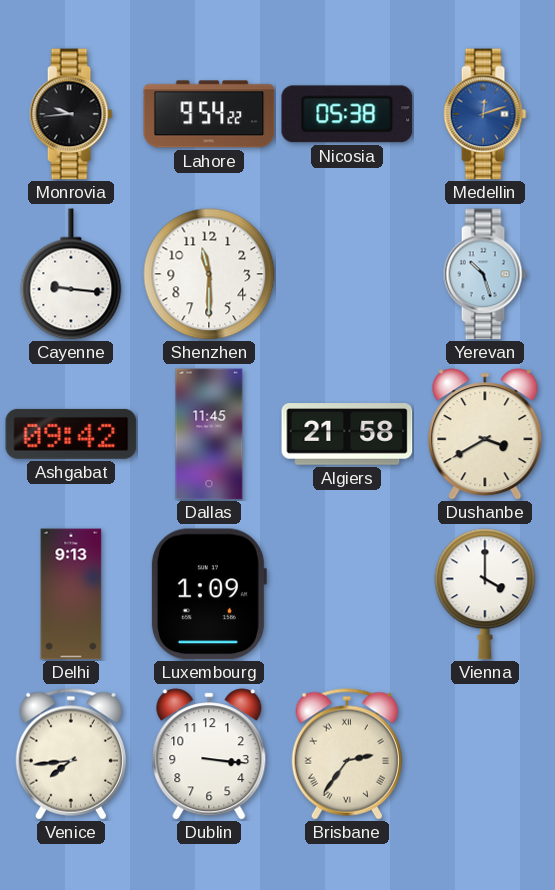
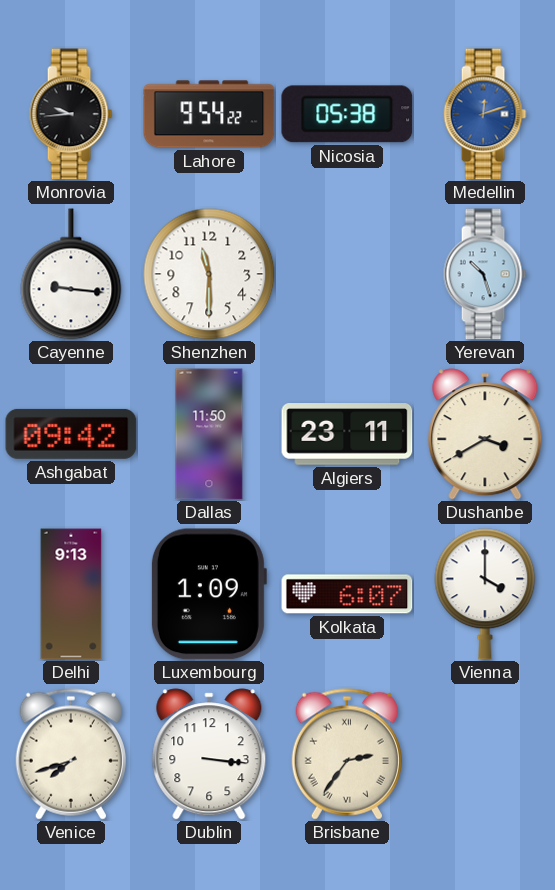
Dallas: 11:45 -> 11:50
Algiers: 21:58 -> 23:11
Kolkata: none -> 6:07
Venice: 7:44 -> 7:42
